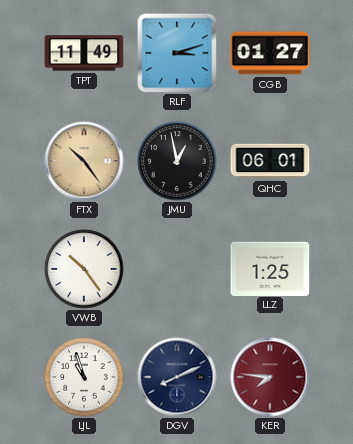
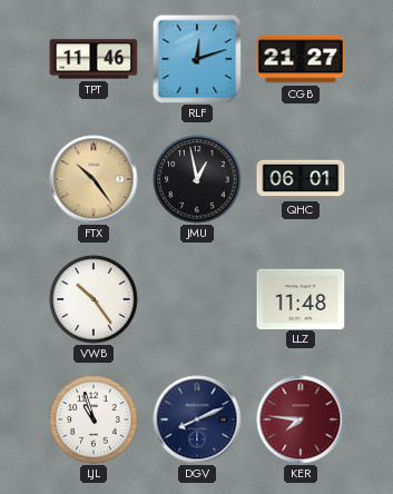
TPT: 11:49 -> 11:46
RLF: 3:12 -> 12:12
CGB: 01:27 -> 21:27
LLZ: 1:25 -> 11:48
